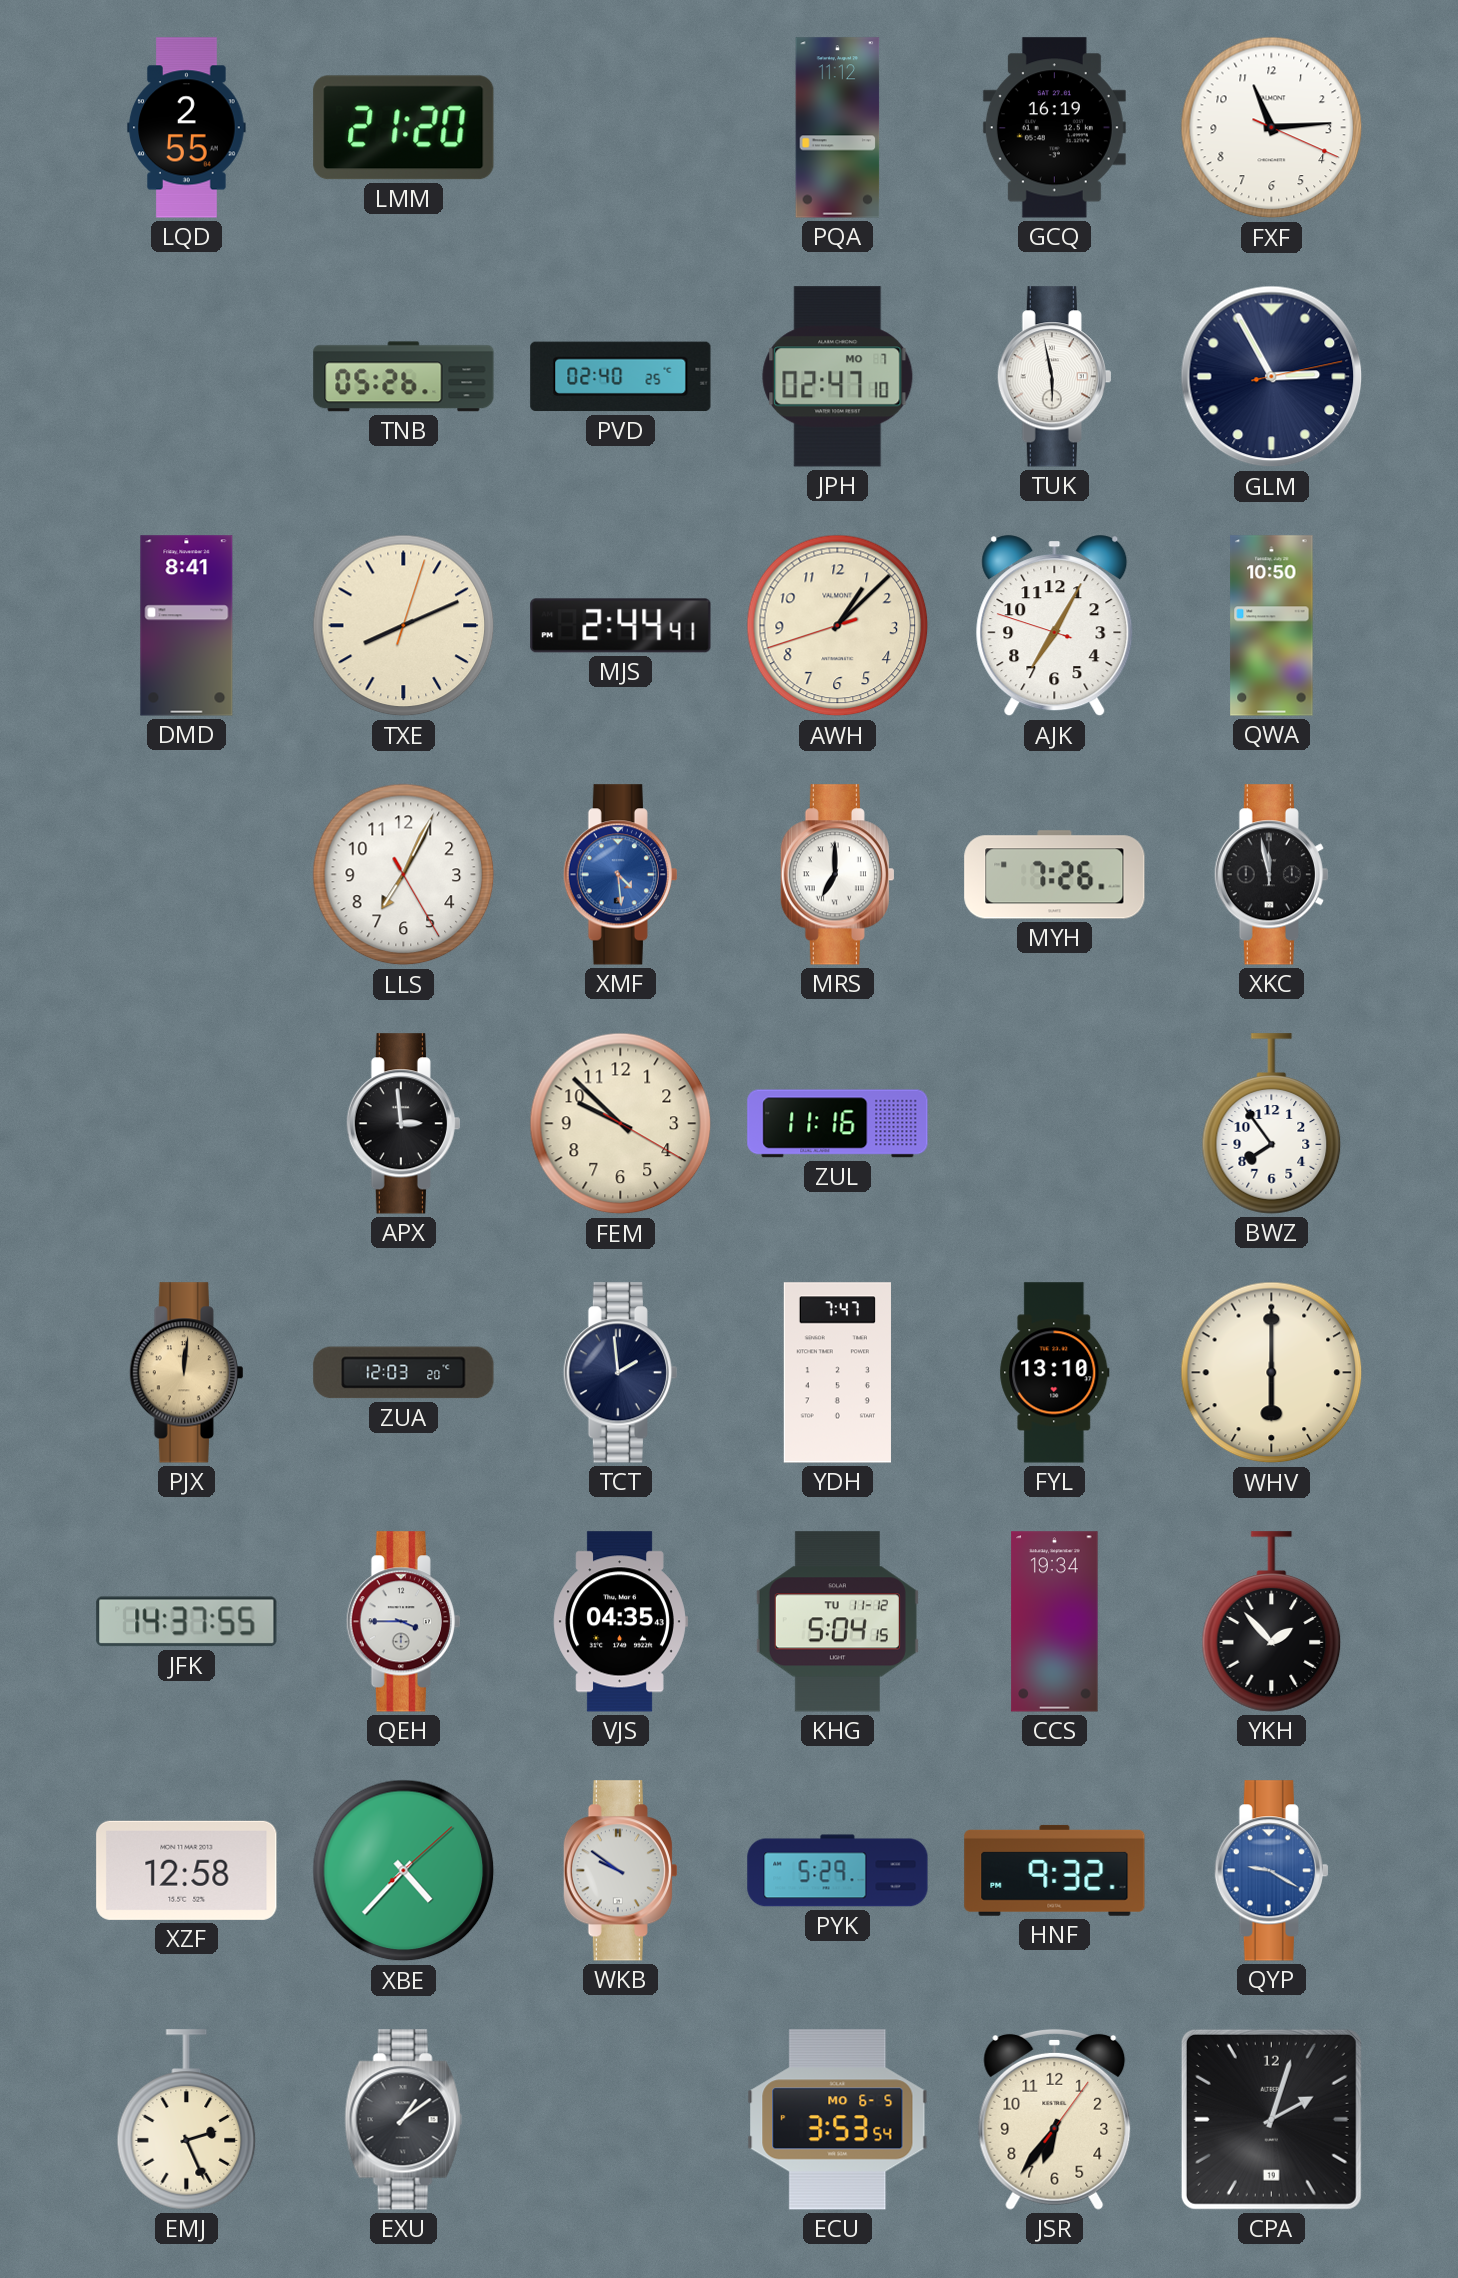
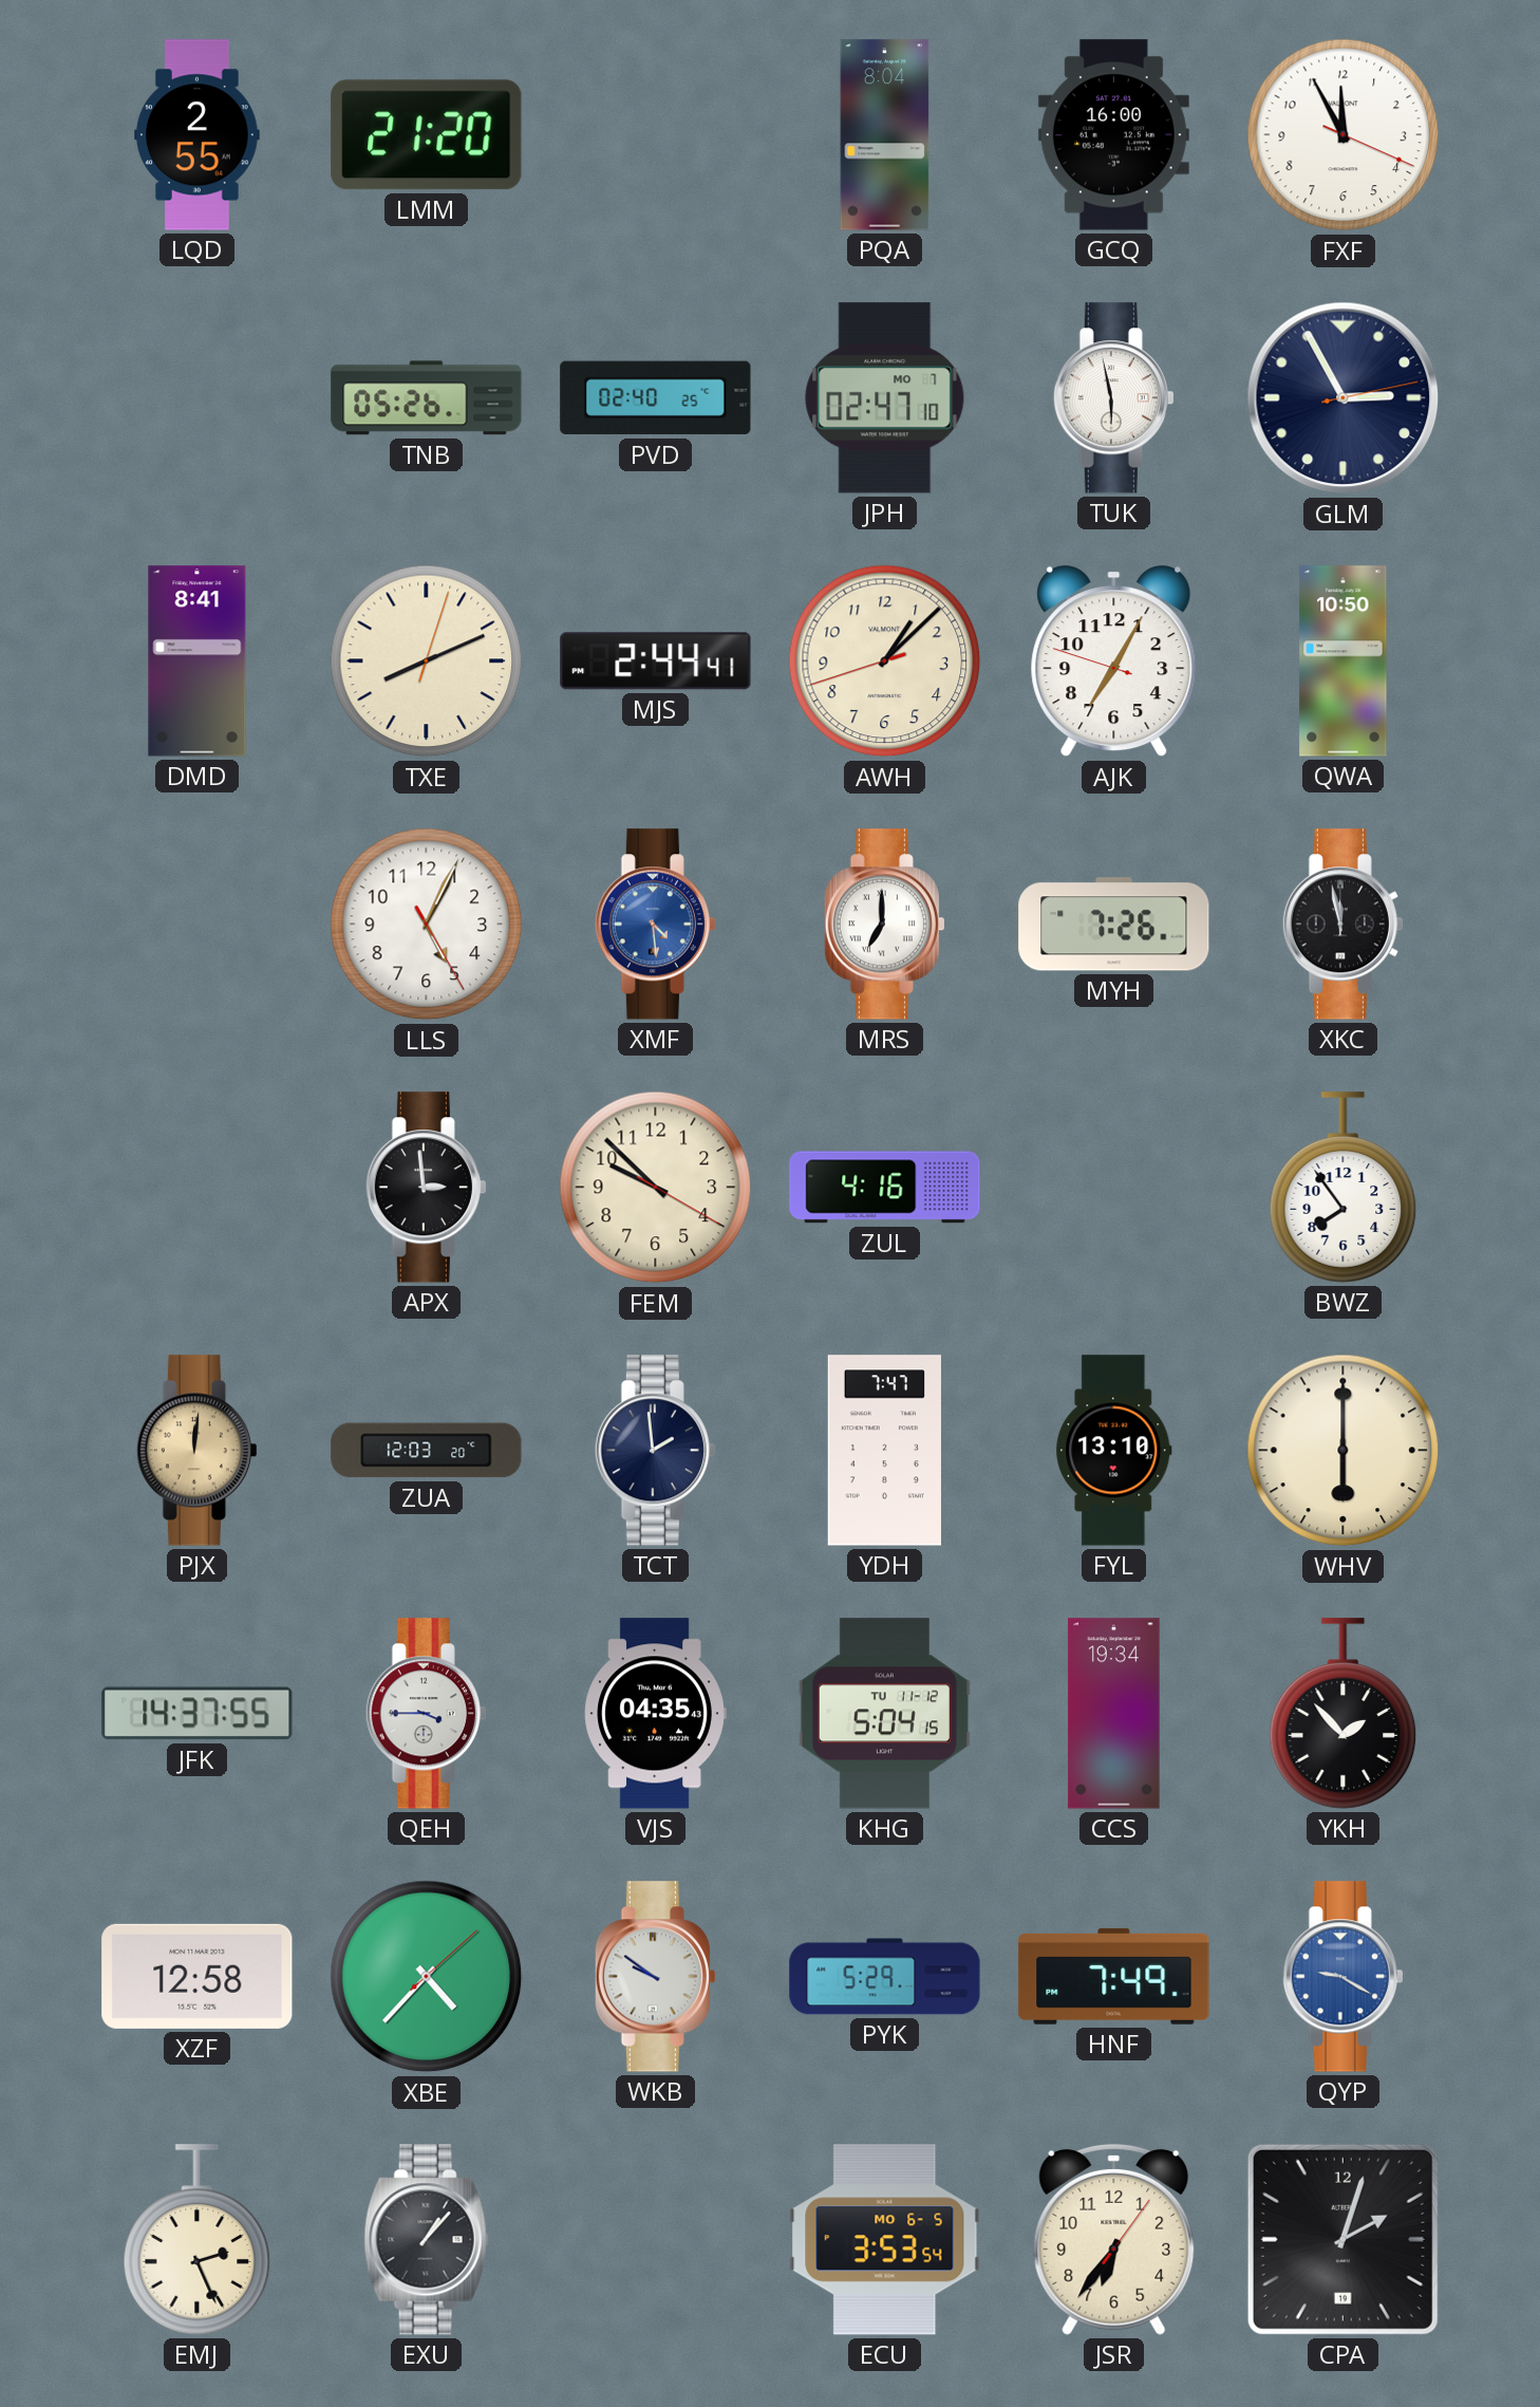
PQA: 11:12 -> 8:04
GCQ: 16:19 -> 16:00
FXF: 11:14 -> 11:55
LLS: 7:04 -> 5:04
ZUL: 11:16 -> 4:16
HNF: 9:32 -> 7:49
EXU: 1:09 -> 1:07
